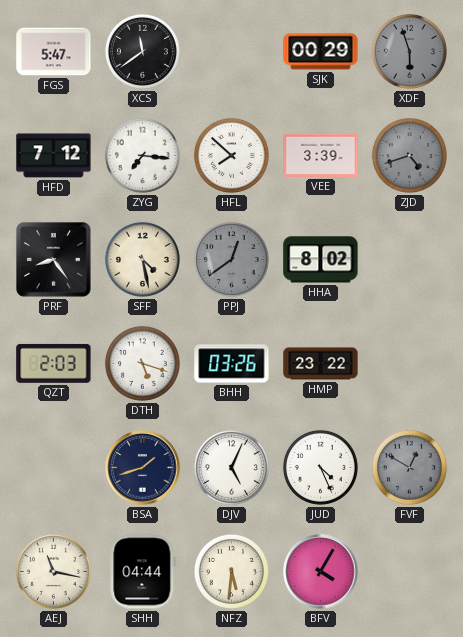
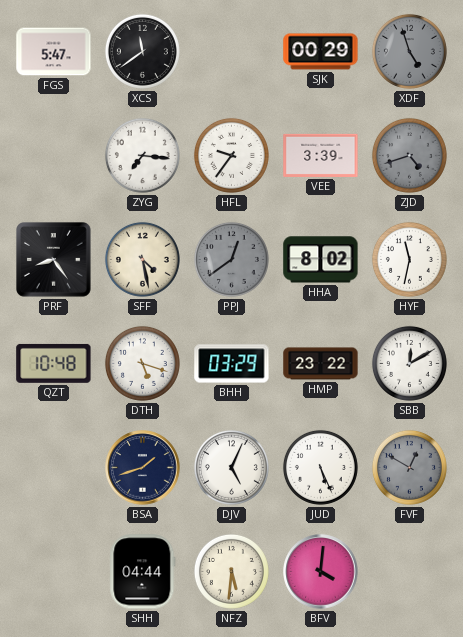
XDF: 5:57 -> 4:57
HFD: 7:12 -> none
HFL: 7:52 -> 9:36
HYF: none -> 11:32
QZT: 2:03 -> 10:48
BHH: 03:26 -> 03:29
SBB: none -> 12:10
JUD: 4:26 -> 5:26
AEJ: 11:17 -> none
BFV: 4:05 -> 4:01
